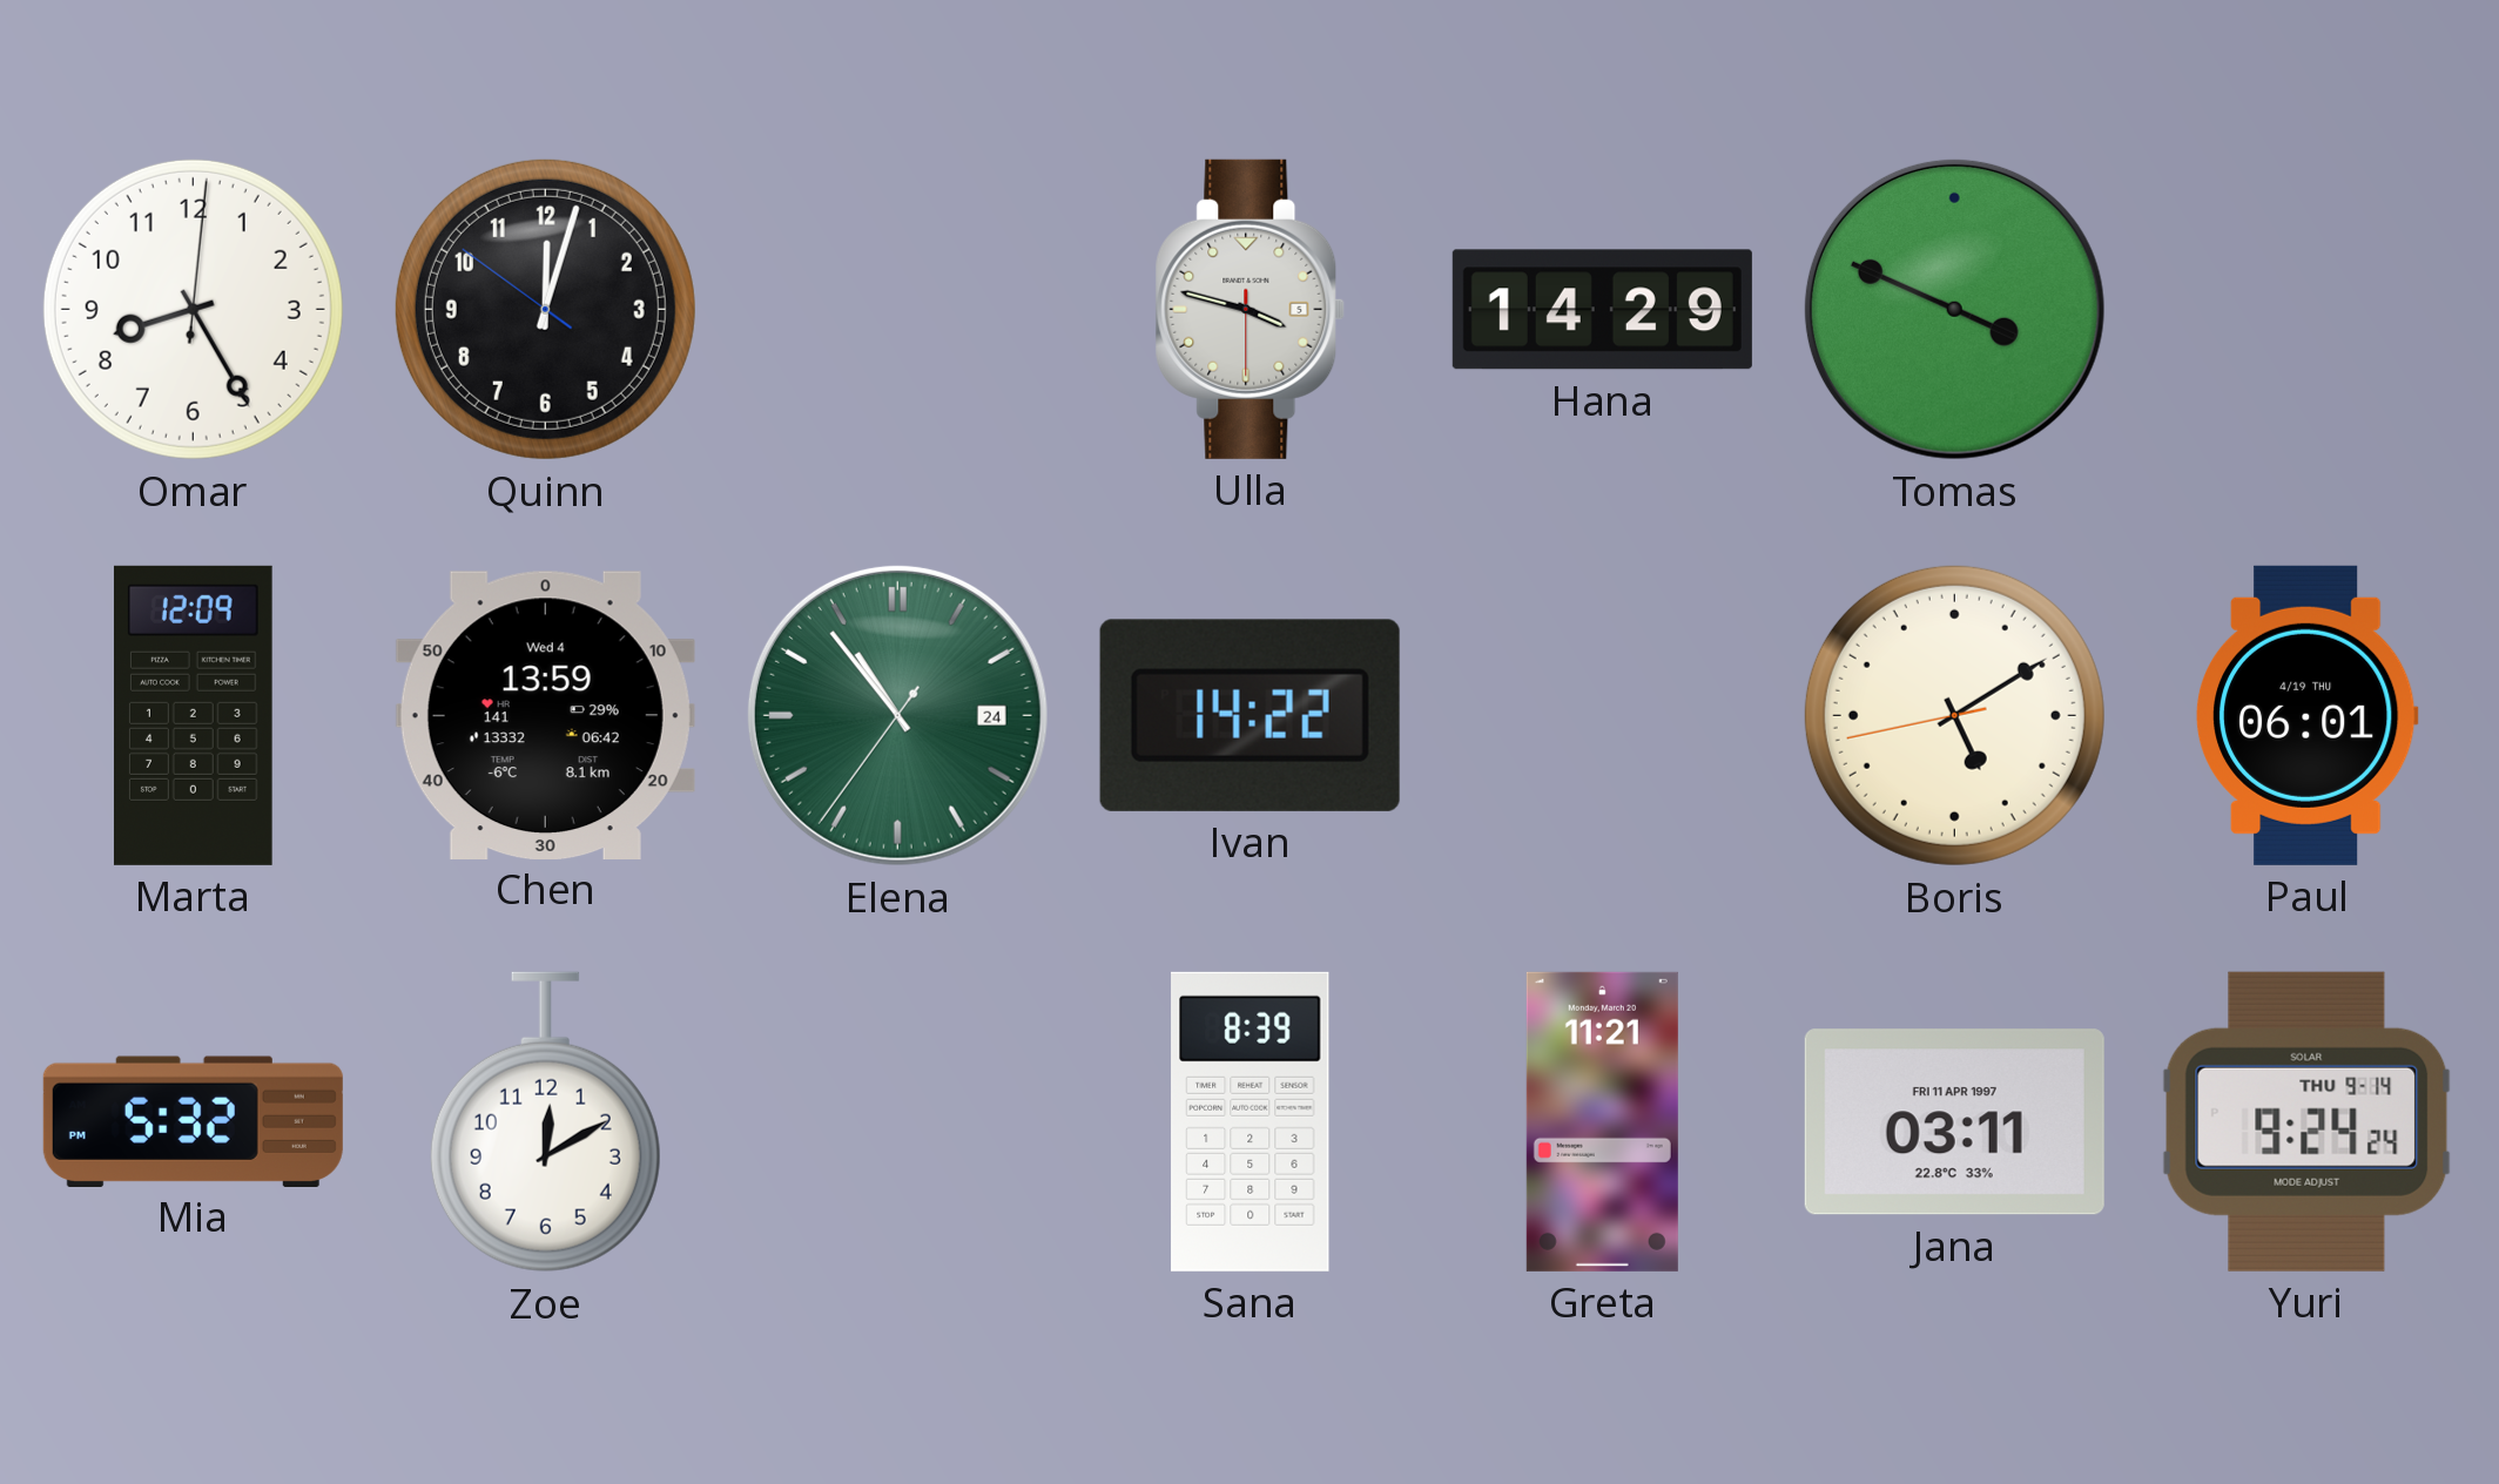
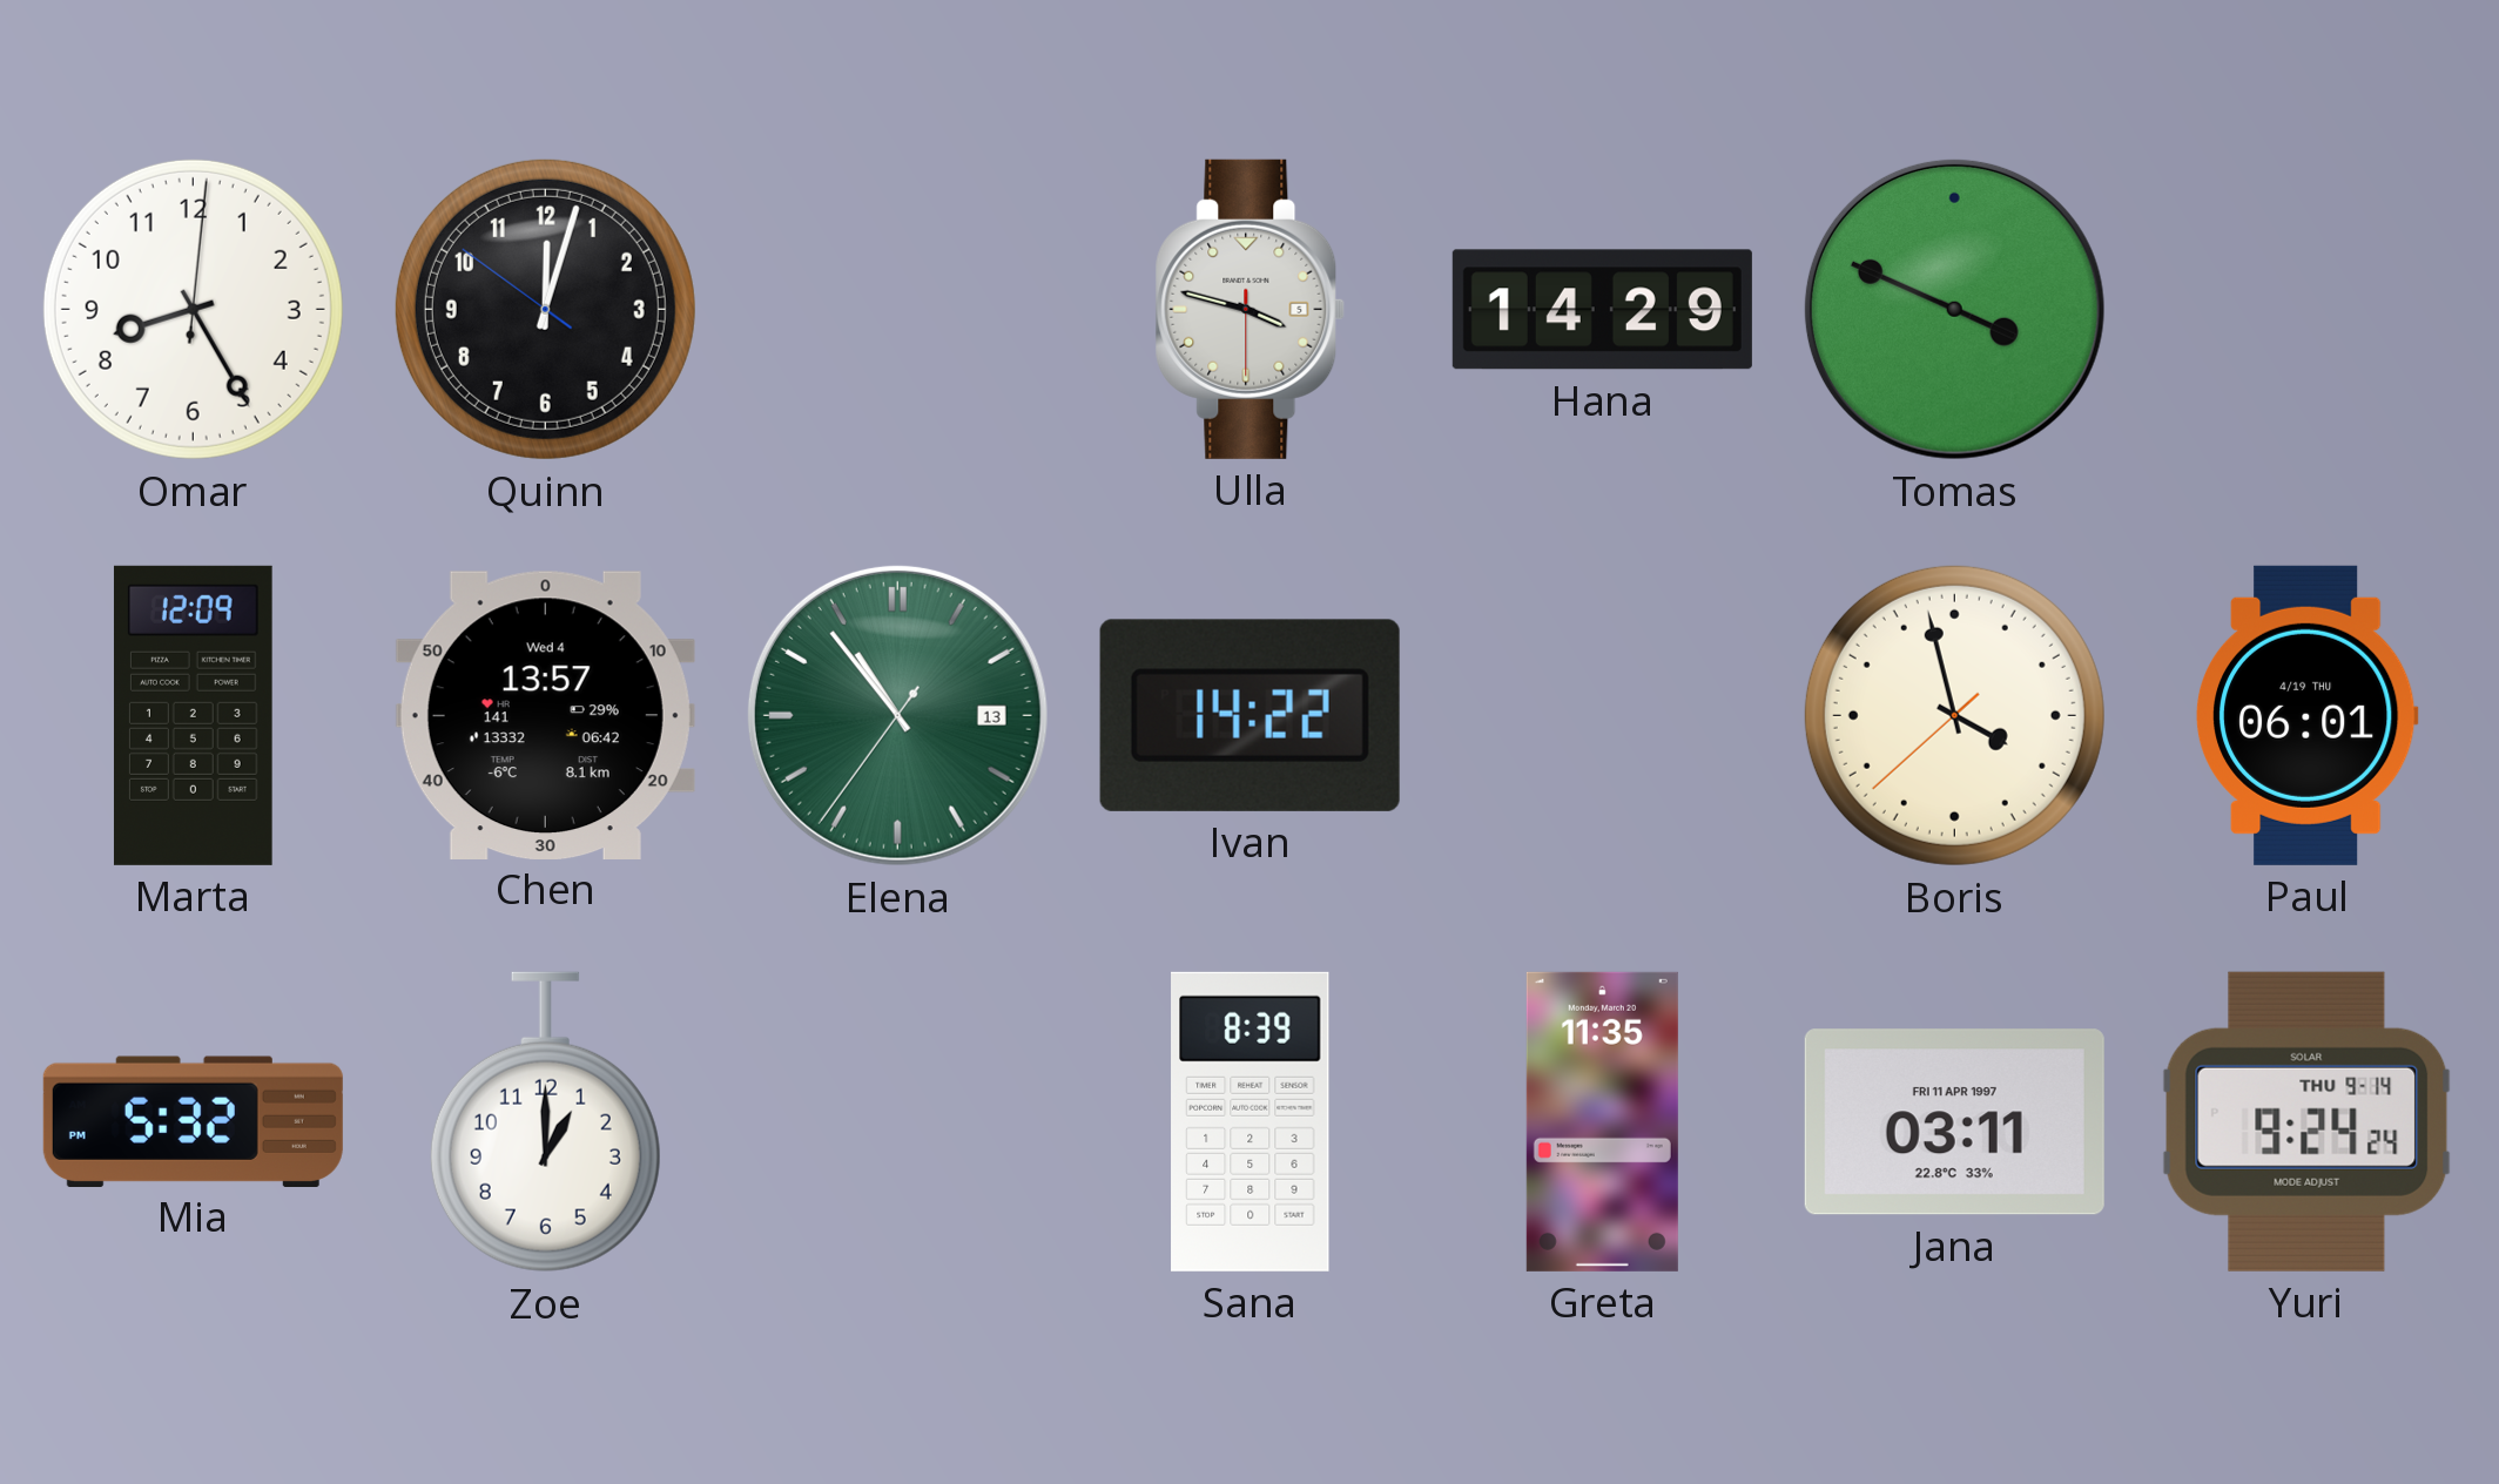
Chen: 13:59 -> 13:57
Elena date: 24 -> 13
Boris: 5:09 -> 3:57
Zoe: 12:10 -> 1:00
Greta: 11:21 -> 11:35
